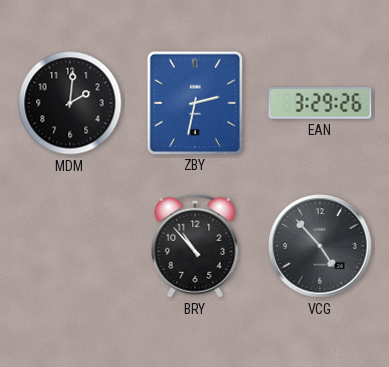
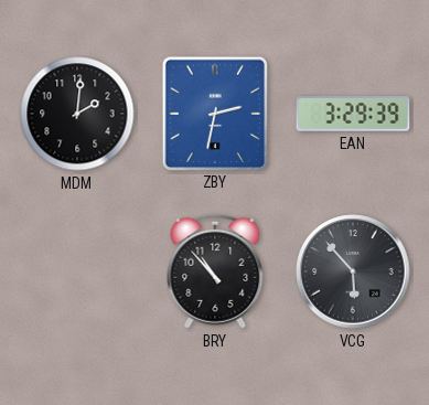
EAN: 3:29:26 -> 3:29:39
VCG: 4:53 -> 5:53
